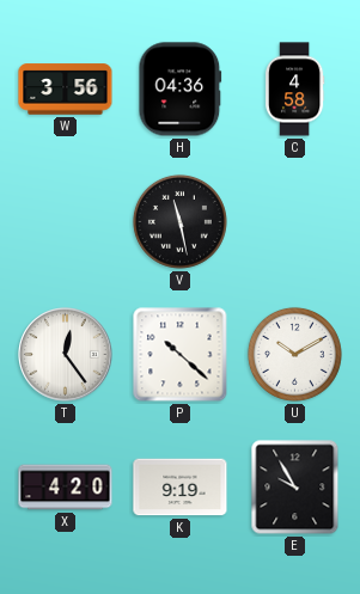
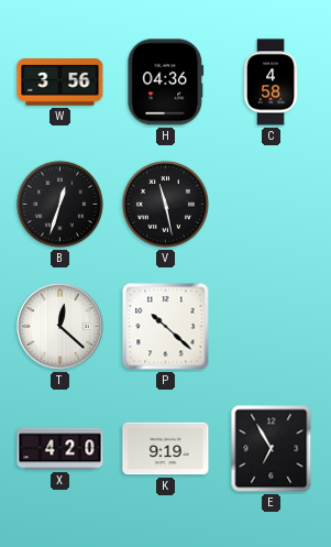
B: none -> 12:33
T: 12:24 -> 12:22
U: 10:10 -> none
E: 9:55 -> 6:55
